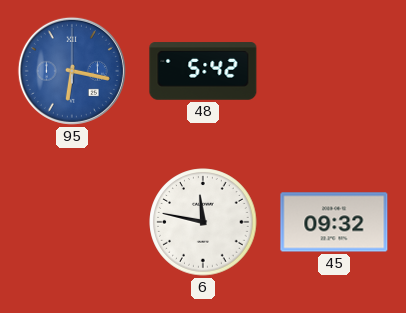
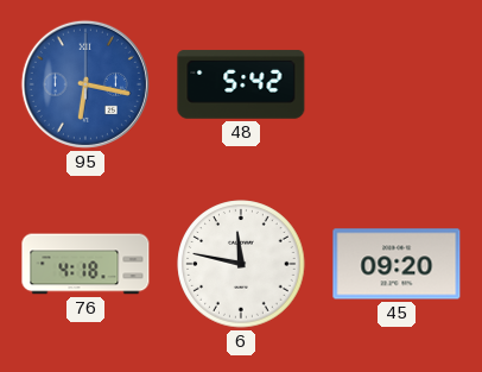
76: none -> 4:18
45: 09:32 -> 09:20
